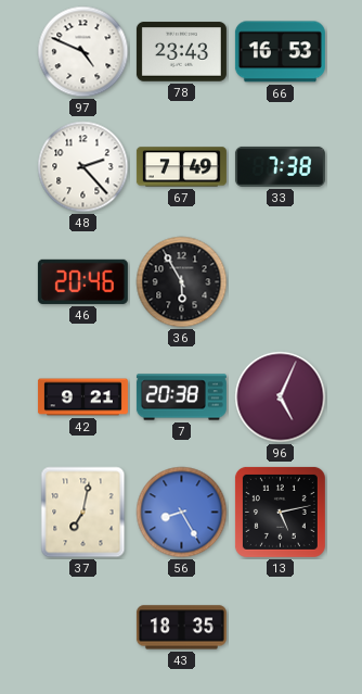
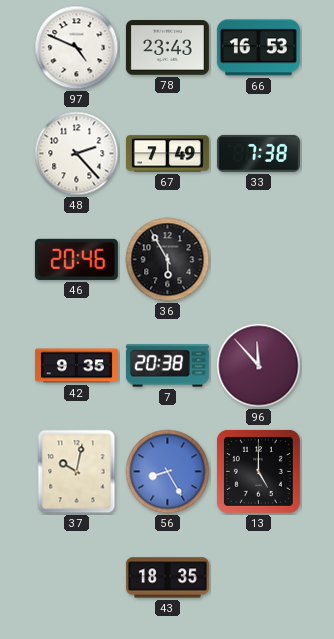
42: 9:21 -> 9:35
96: 5:04 -> 11:53
37: 7:02 -> 10:02
13: 5:13 -> 5:00
